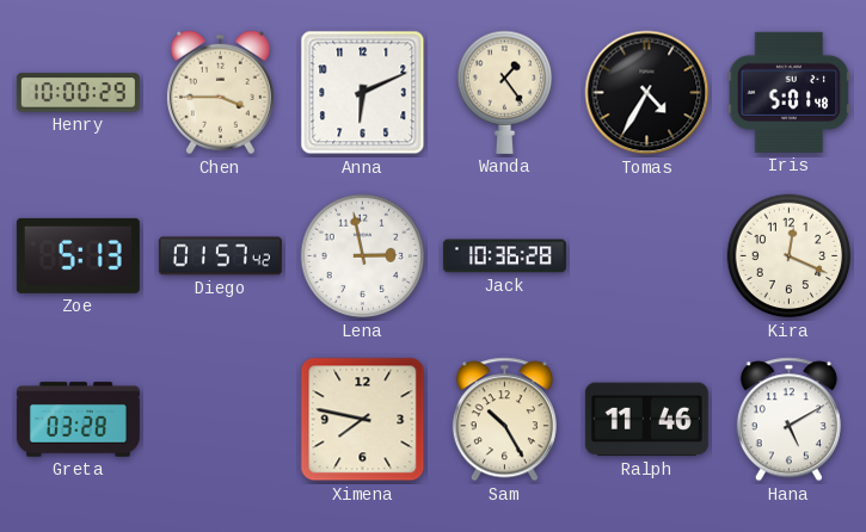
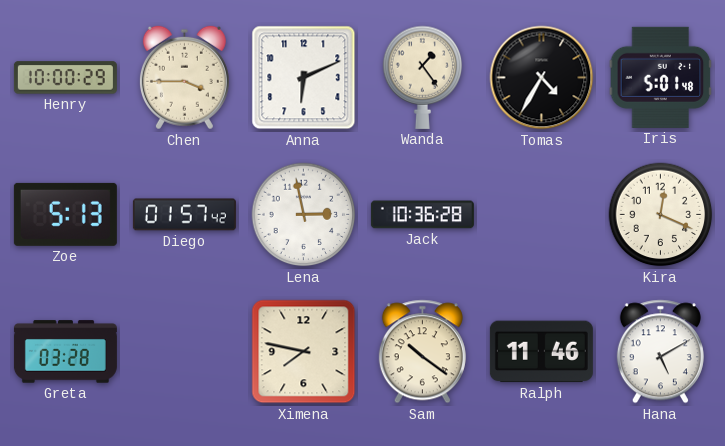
Sam: 10:25 -> 10:21
